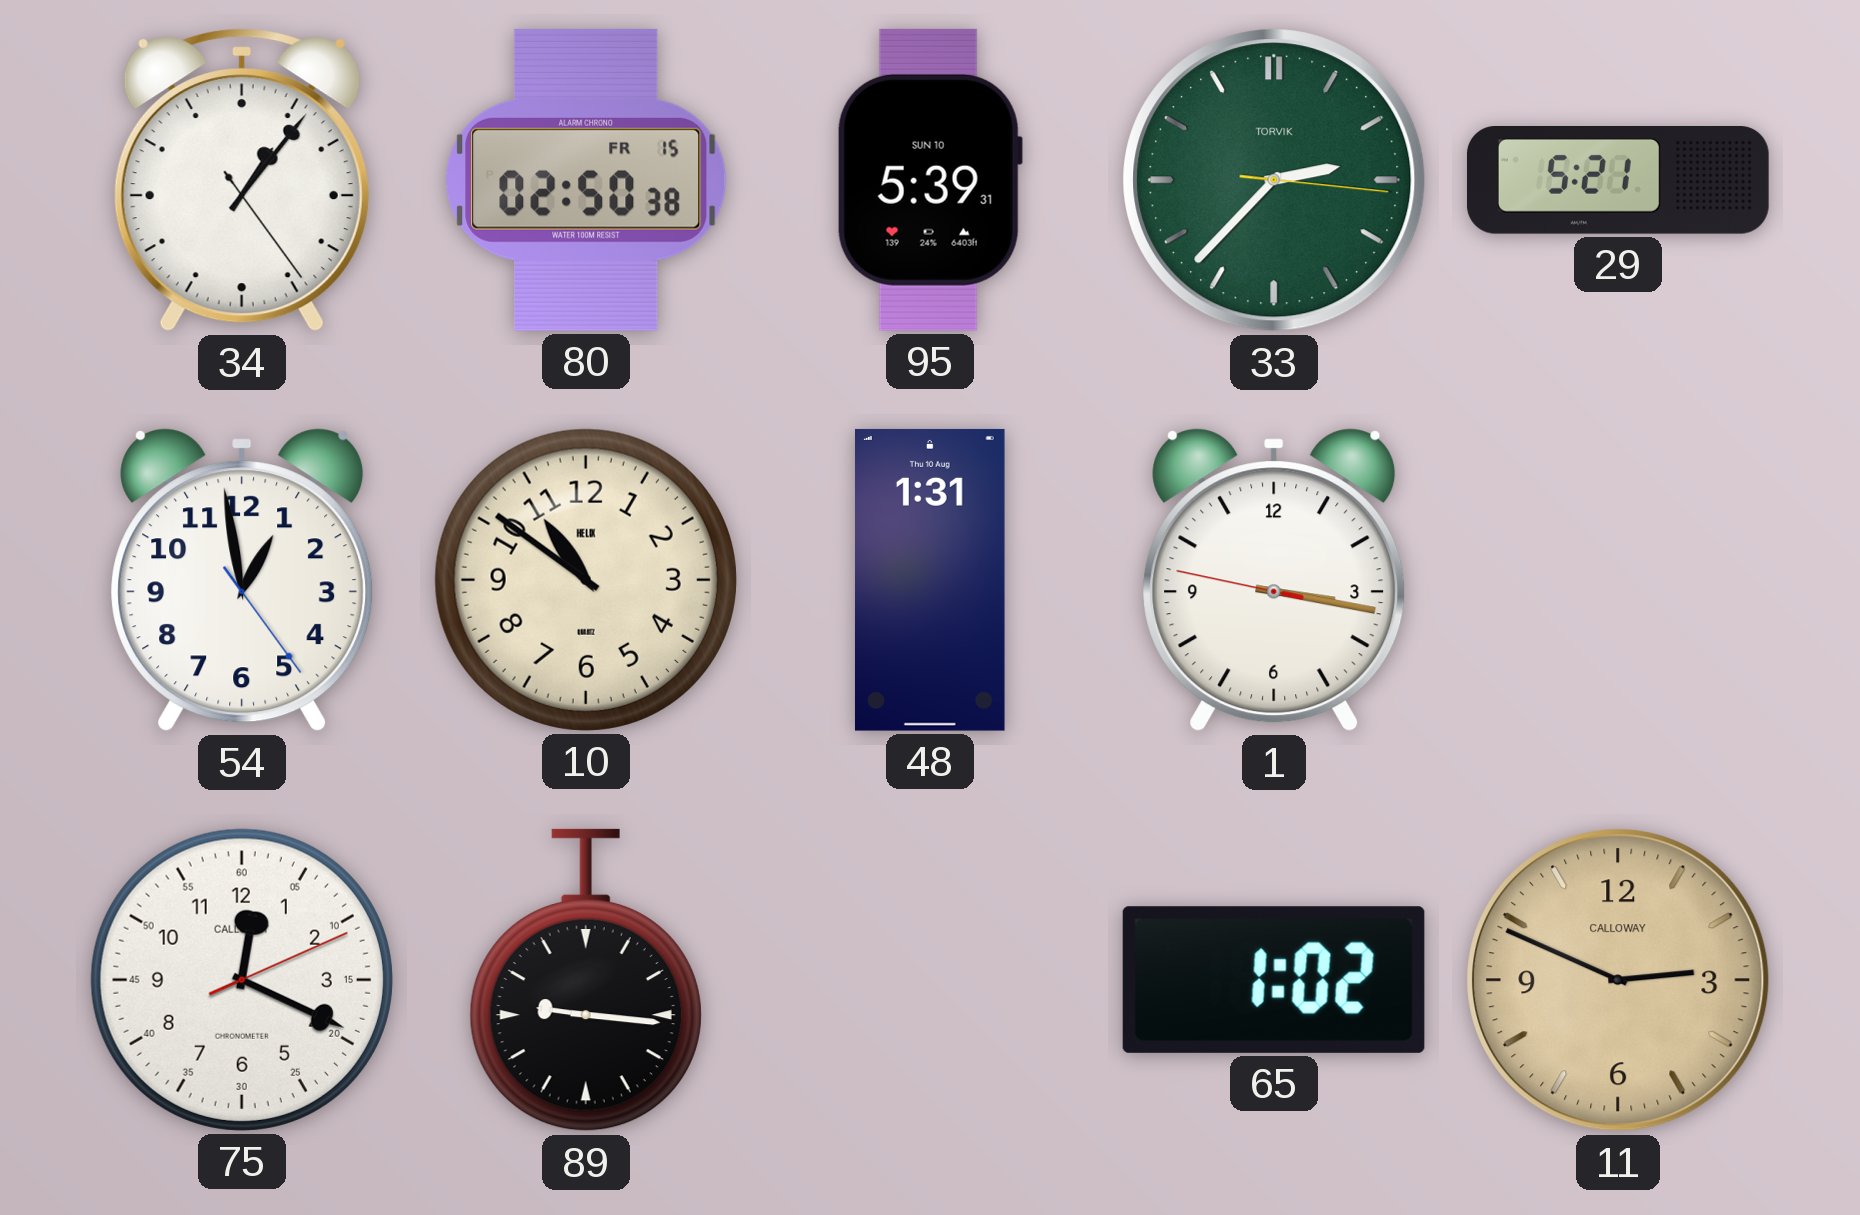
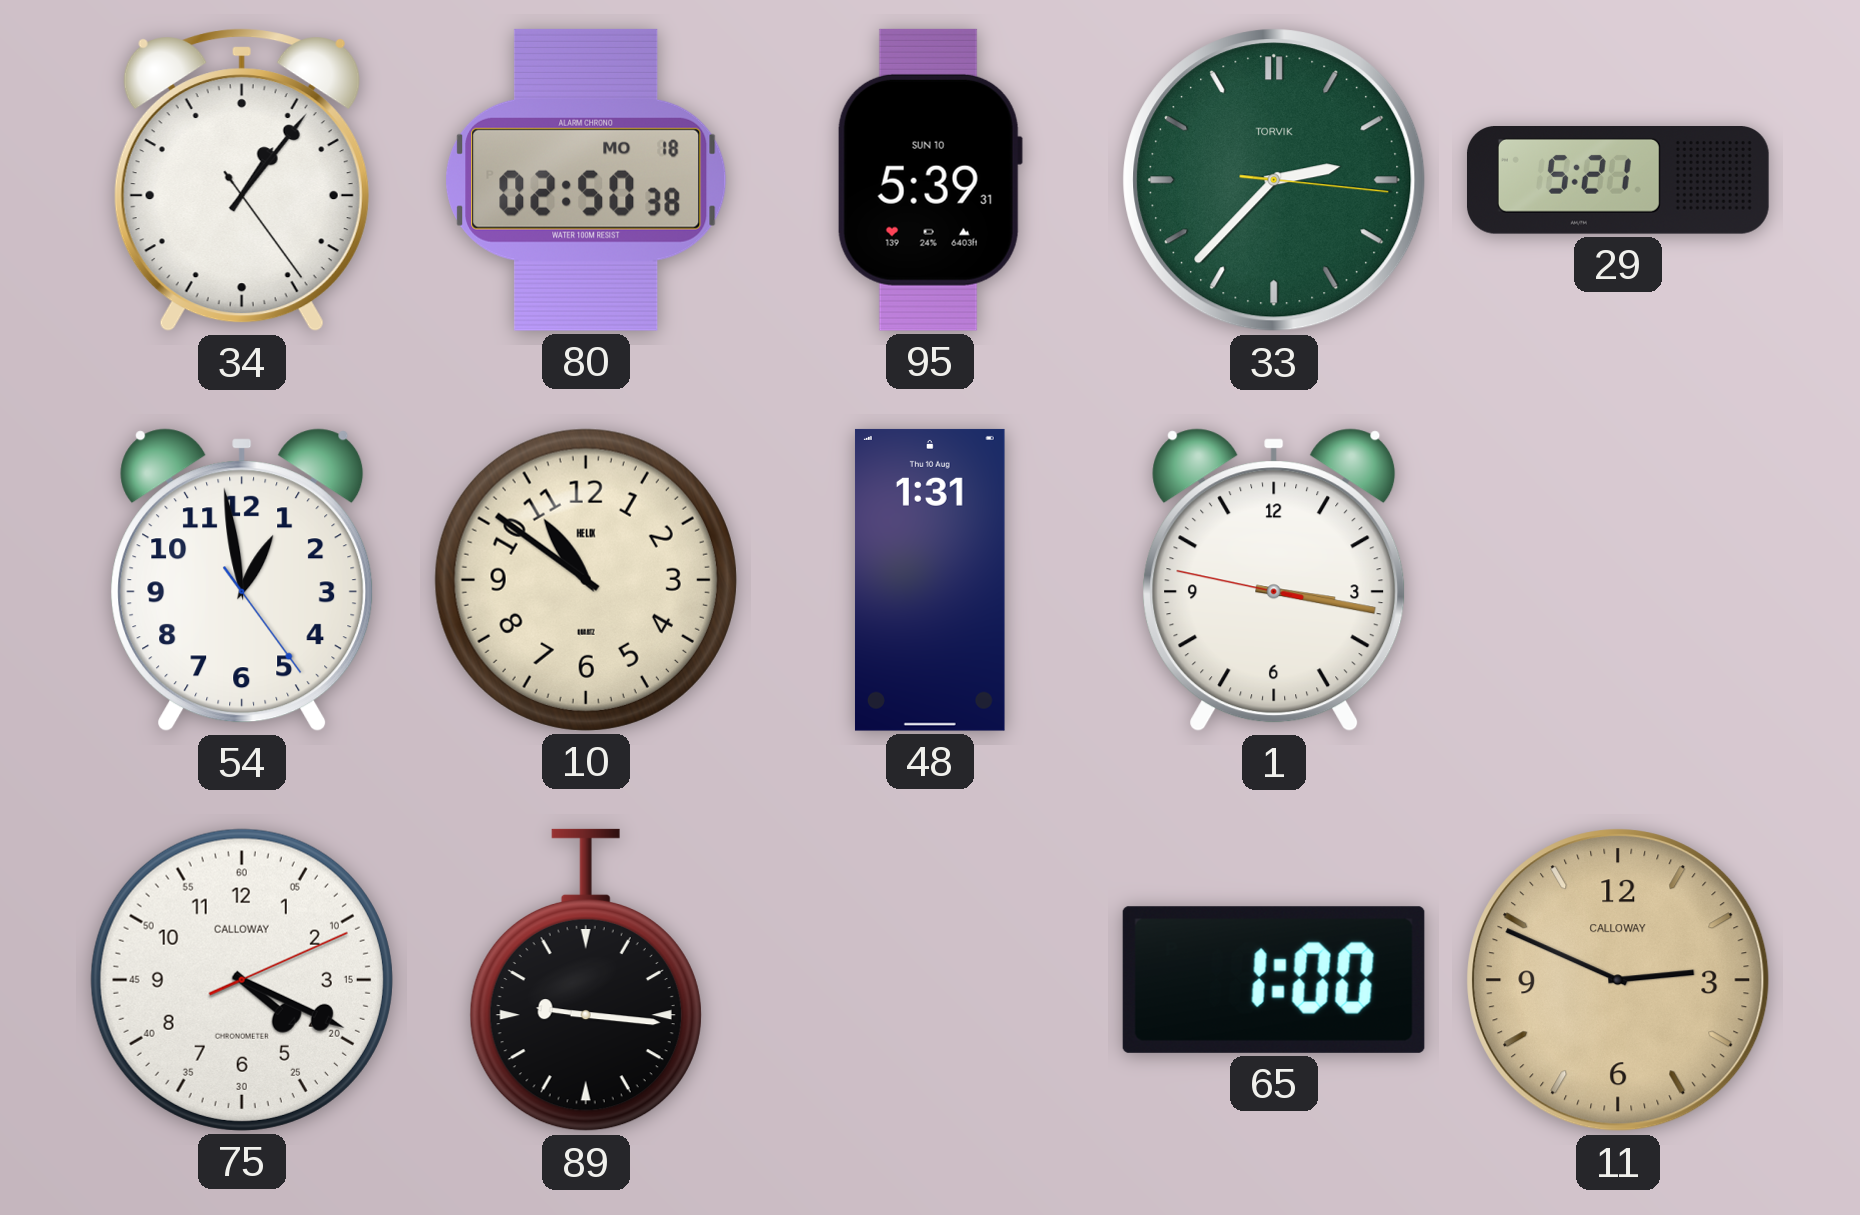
80 date: FR 15 -> MO 18
75: 12:19 -> 4:19
65: 1:02 -> 1:00
